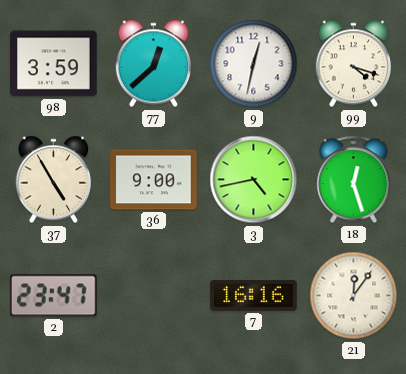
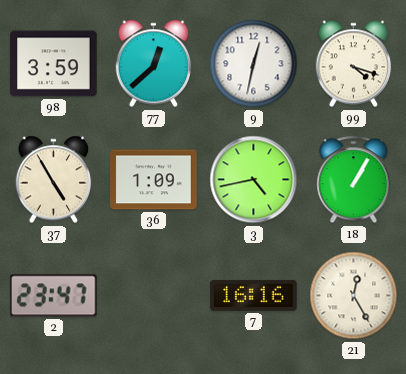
36: 9:00 -> 1:09
18: 12:27 -> 1:05
21: 12:06 -> 12:25
